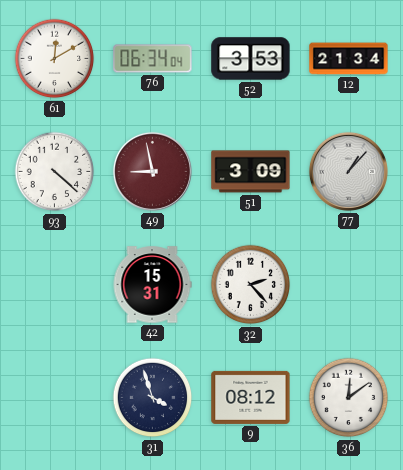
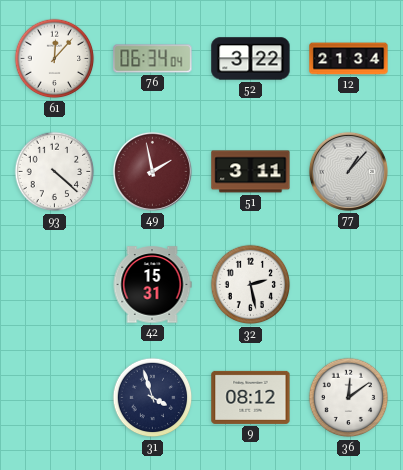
61: 12:10 -> 12:07
52: 3:53 -> 3:22
49: 8:58 -> 1:58
51: 3:09 -> 3:11
32: 2:23 -> 2:28
